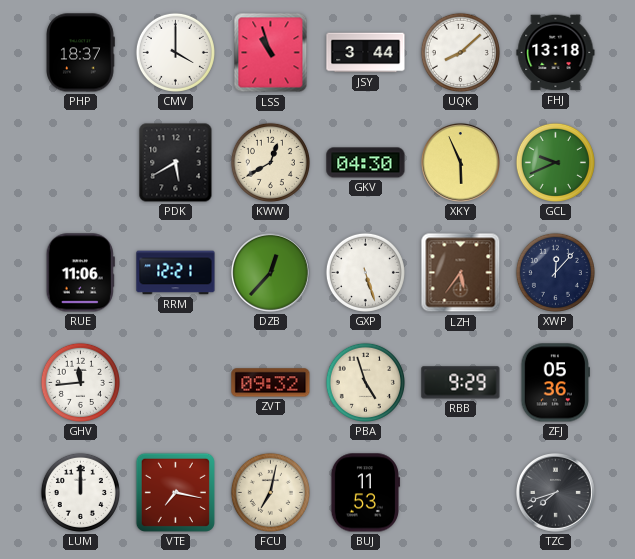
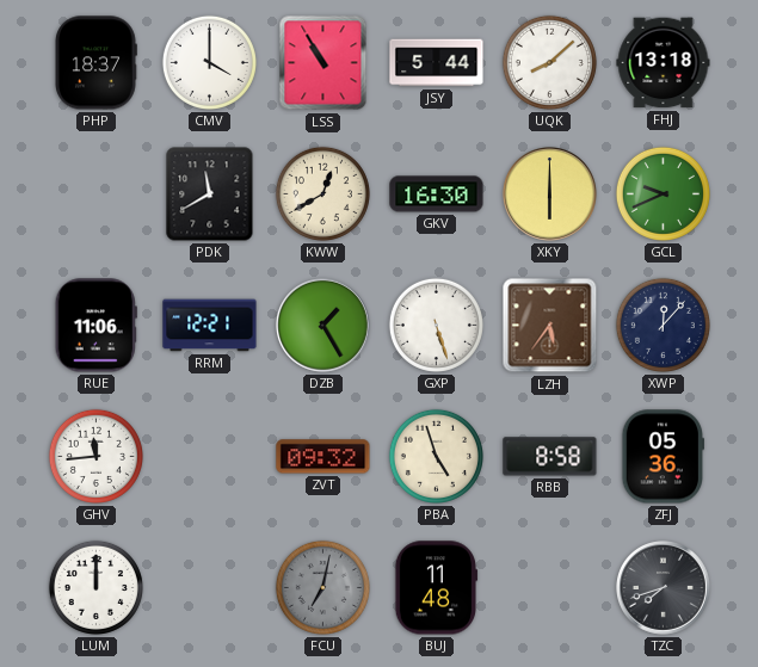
LSS: 10:57 -> 10:55
JSY: 3:44 -> 5:44
PDK: 5:40 -> 11:40
GKV: 04:30 -> 16:30
XKY: 5:56 -> 6:00
DZB: 12:37 -> 1:25
RBB: 9:29 -> 8:58
VTE: 7:17 -> none
FCU dial: cream -> grey
BUJ: 11:53 -> 11:48
